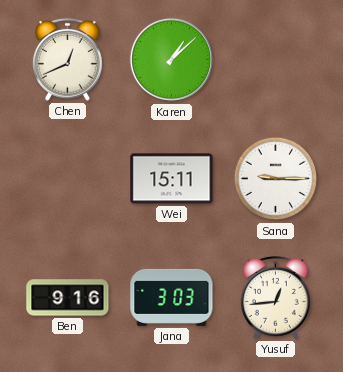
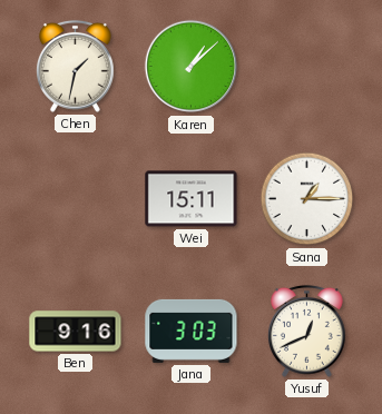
Chen: 12:41 -> 1:32
Sana: 9:15 -> 1:15
Yusuf: 12:44 -> 12:41
